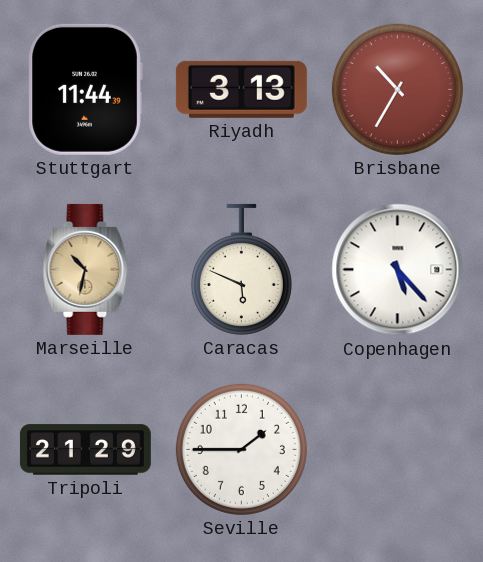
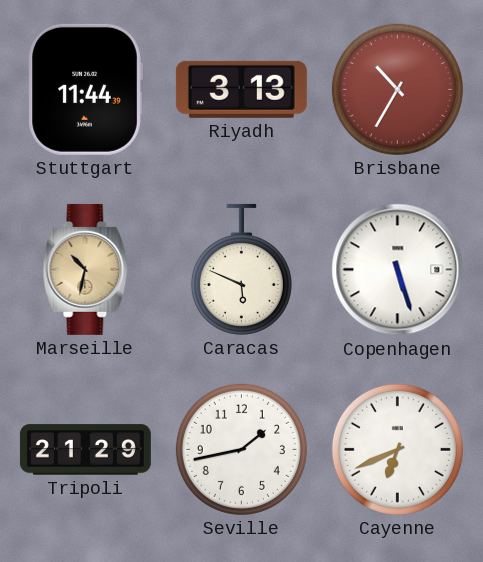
Copenhagen: 5:23 -> 5:27
Seville: 1:45 -> 1:43
Cayenne: none -> 6:41
